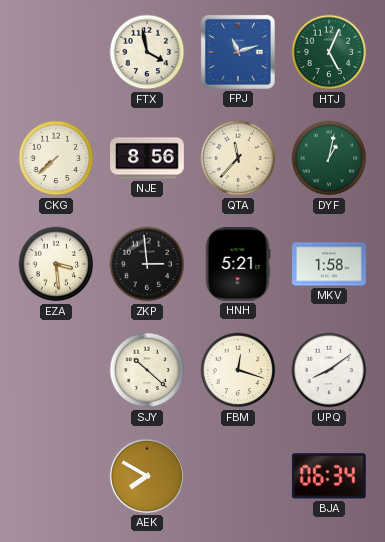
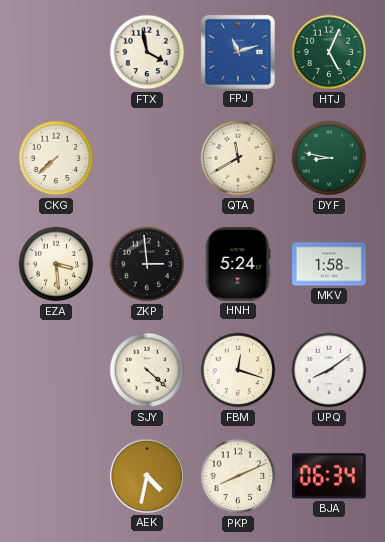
NJE: 8:56 -> none
QTA: 11:37 -> 11:40
DYF: 1:02 -> 8:47
HNH: 5:21 -> 5:24
SJY: 10:22 -> 4:22
AEK: 7:50 -> 4:32
PKP: none -> 8:11
